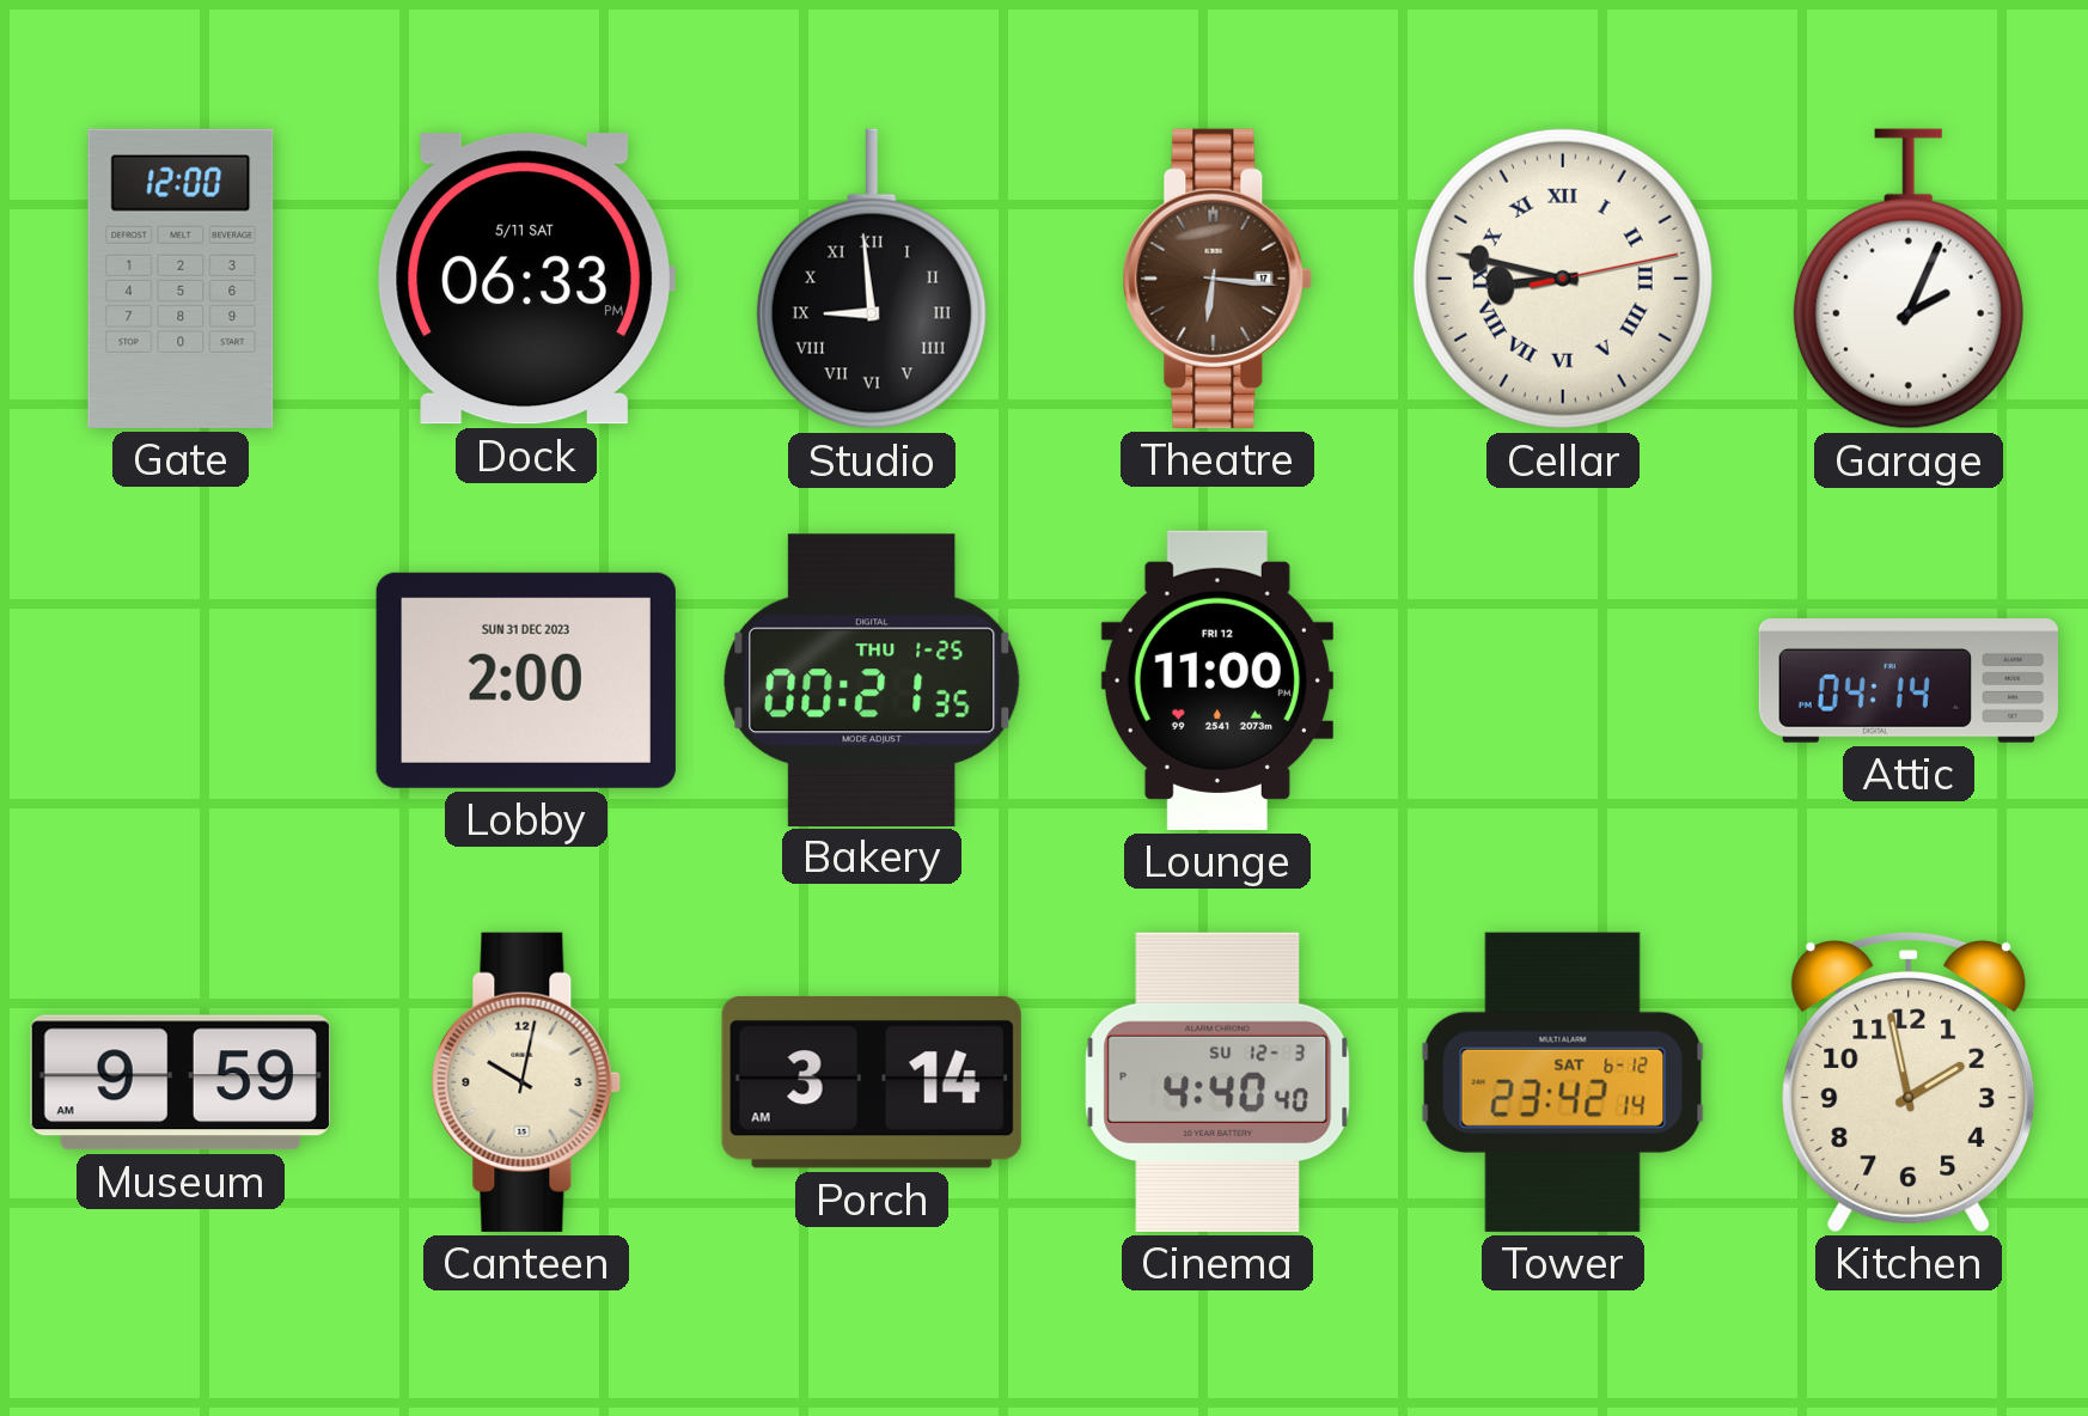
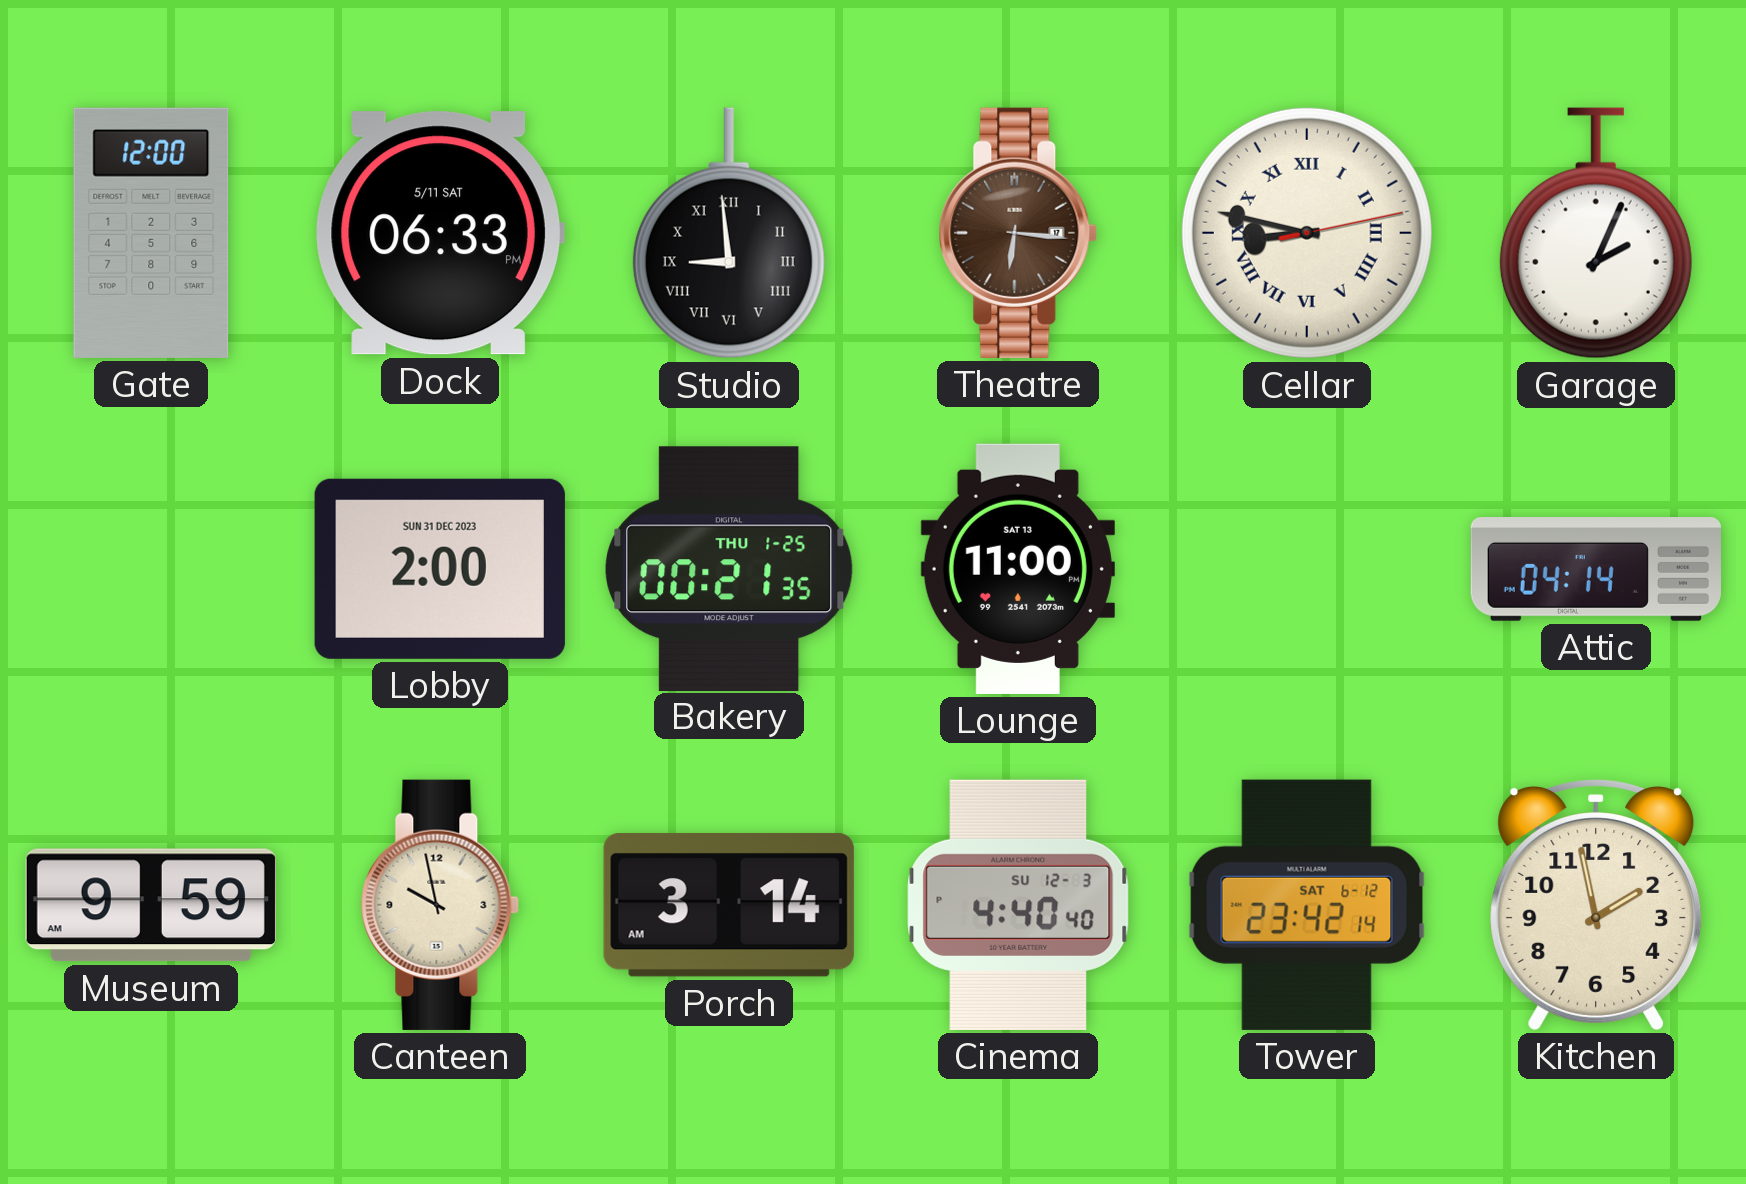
Lounge date: FRI 12 -> SAT 13
Canteen: 10:02 -> 9:58
